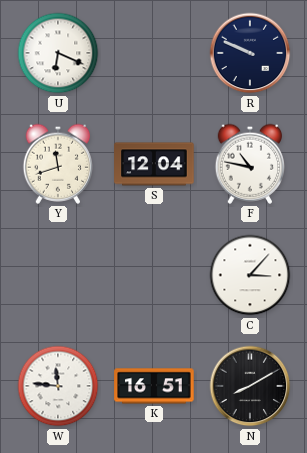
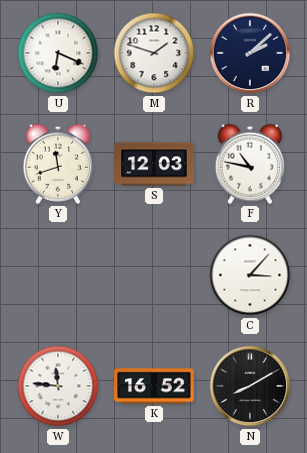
M: none -> 1:48
R: 9:49 -> 2:08
S: 12:04 -> 12:03
K: 16:51 -> 16:52
